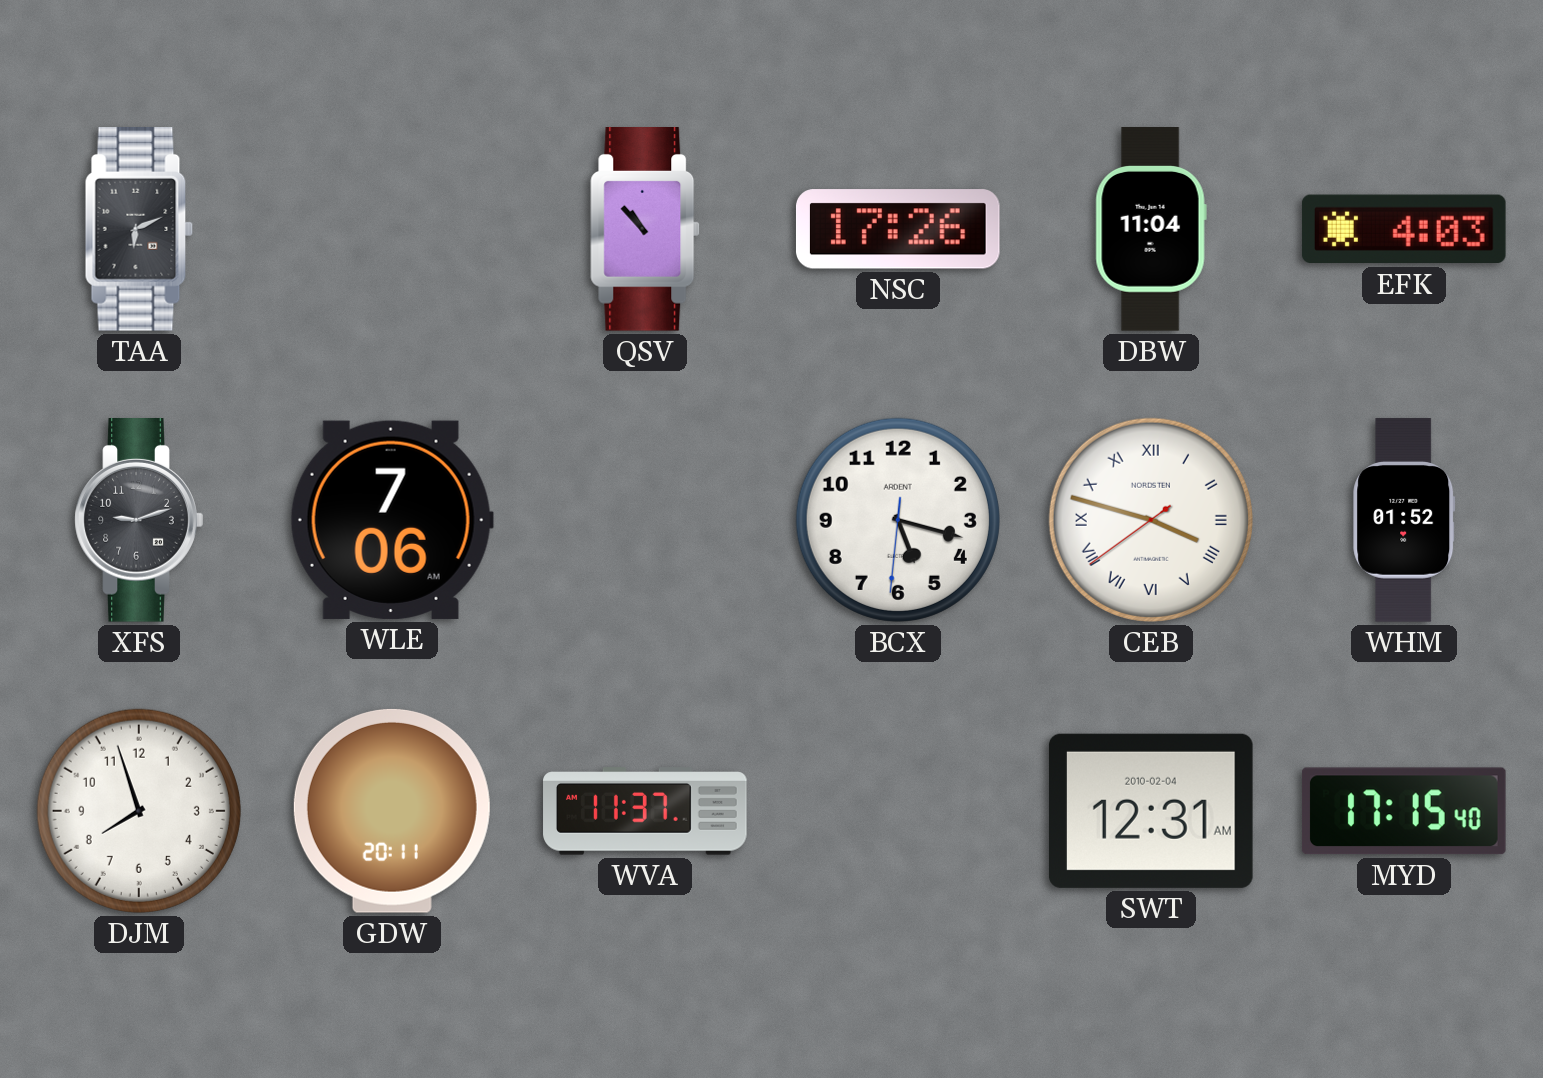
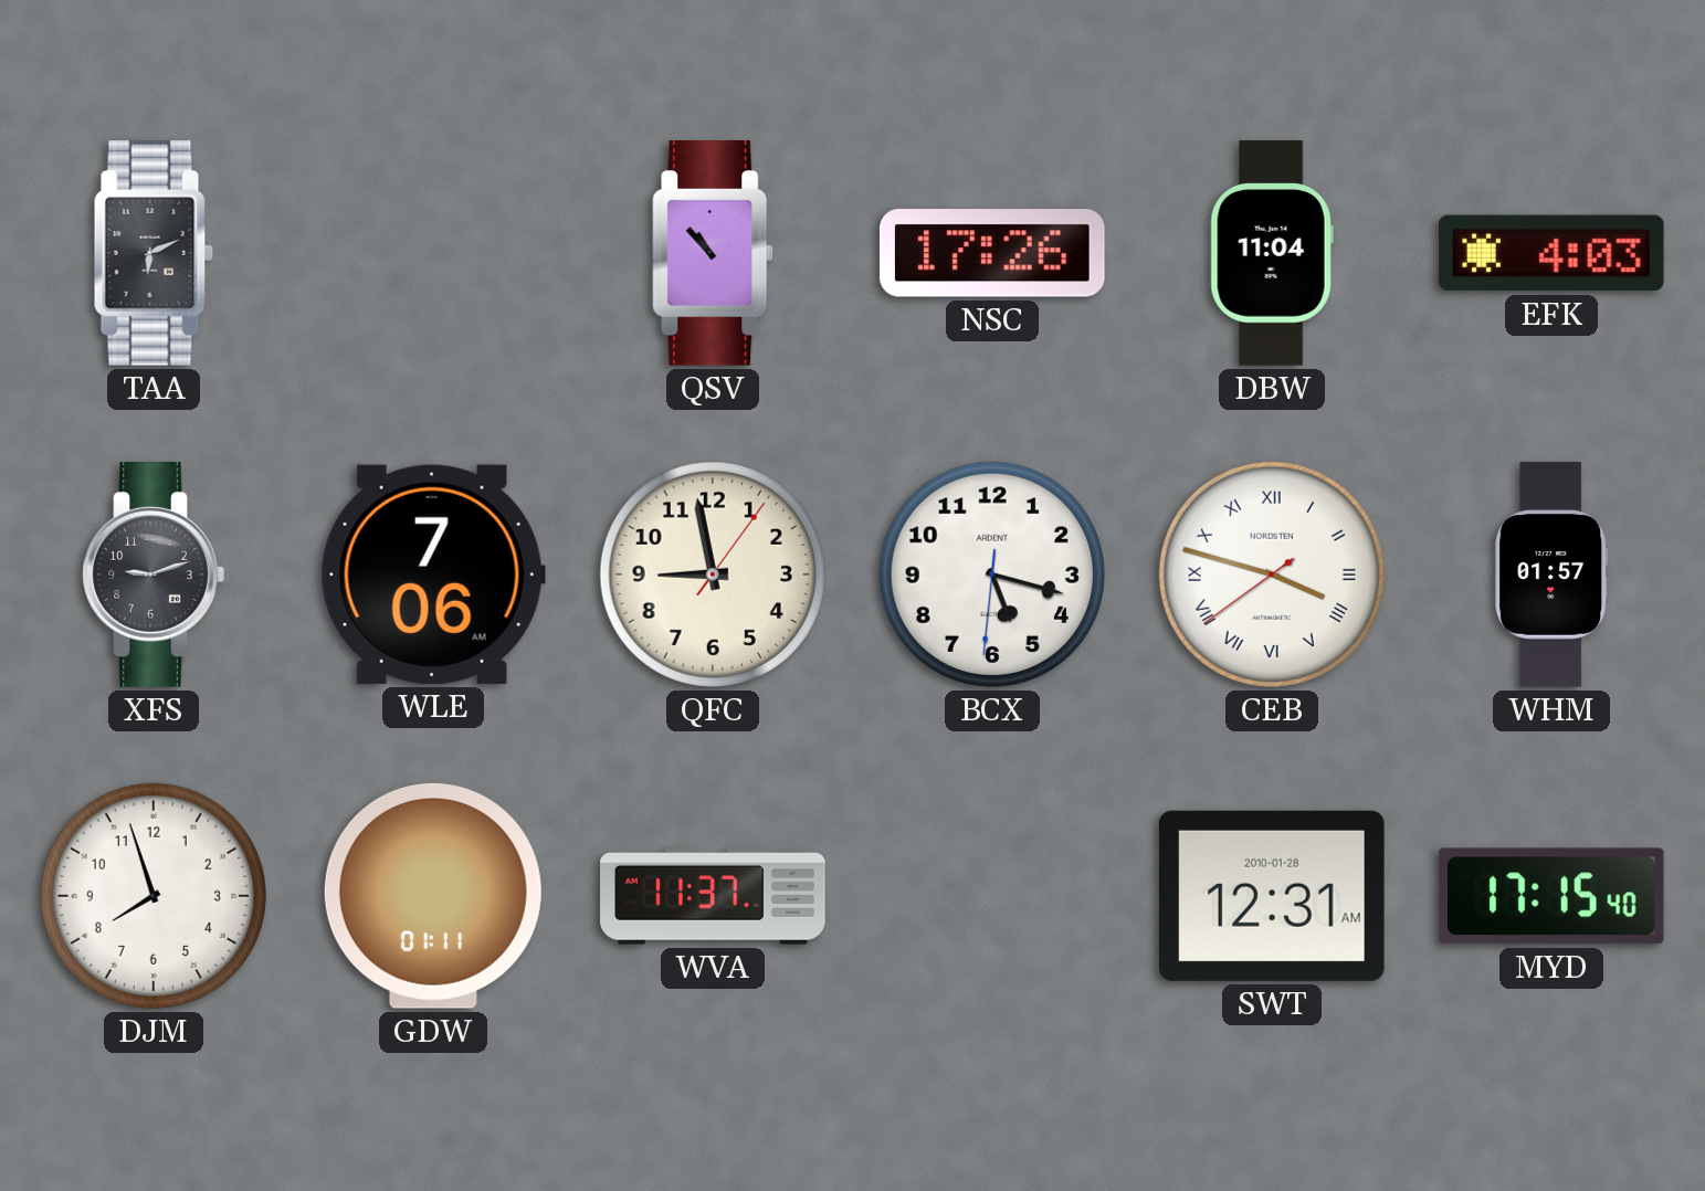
QFC: none -> 8:58
WHM: 01:52 -> 01:57
GDW: 20:11 -> 01:11
SWT date: 2010-02-04 -> 2010-01-28
